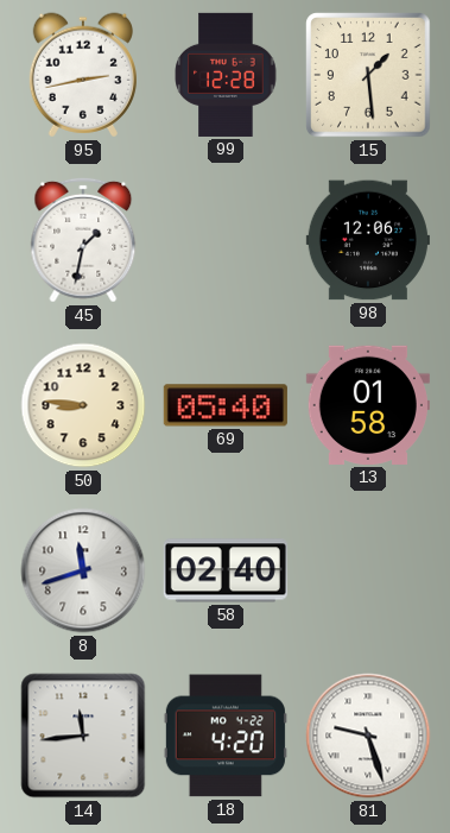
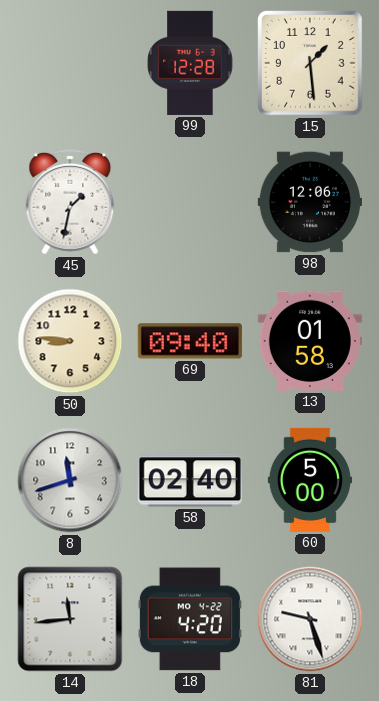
95: 2:43 -> none
69: 05:40 -> 09:40
60: none -> 5:00
